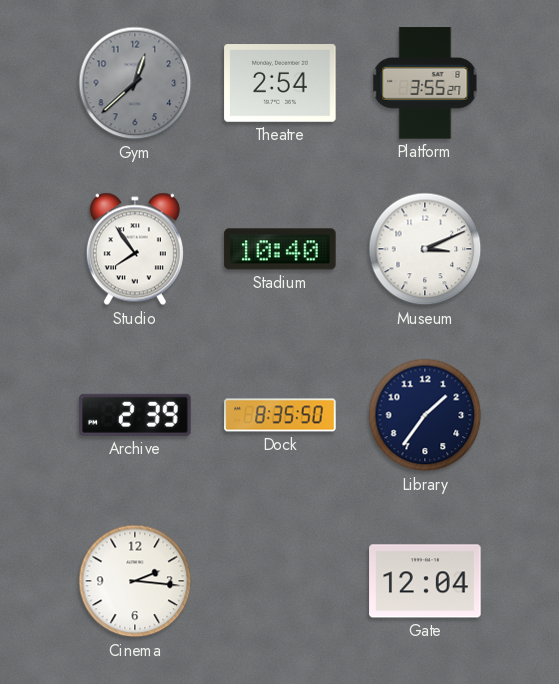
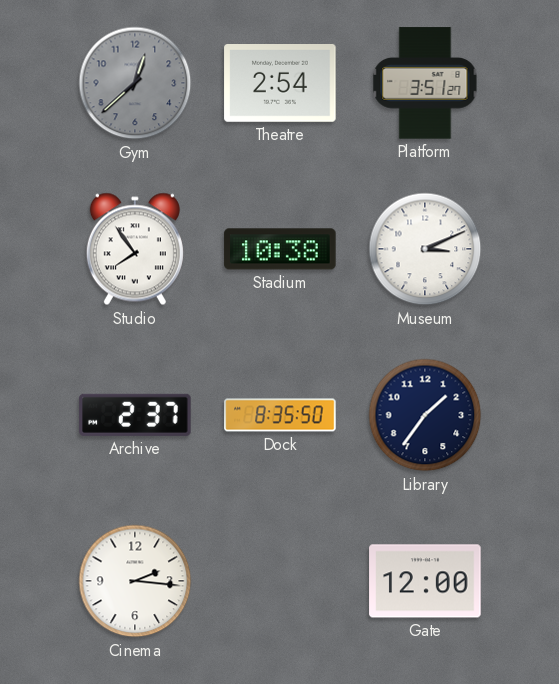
Platform: 3:55 -> 3:51
Stadium: 10:40 -> 10:38
Archive: 2:39 -> 2:37
Gate: 12:04 -> 12:00
